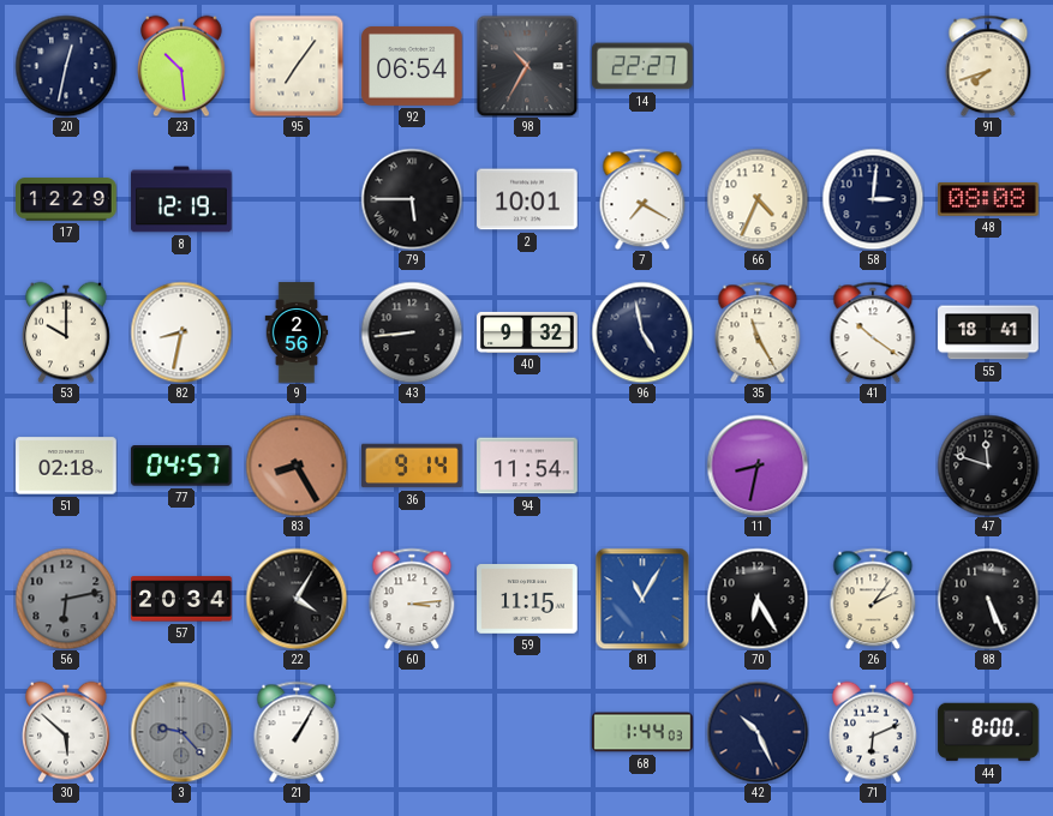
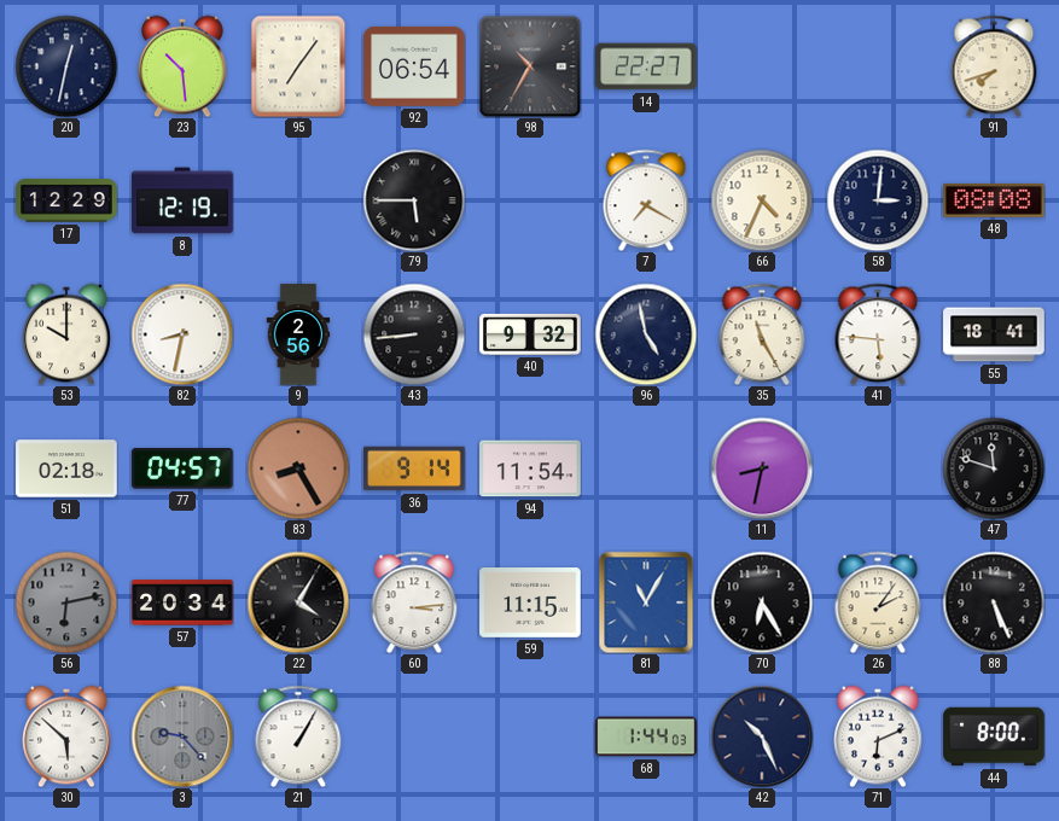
2: 10:01 -> none
41: 10:21 -> 5:46
